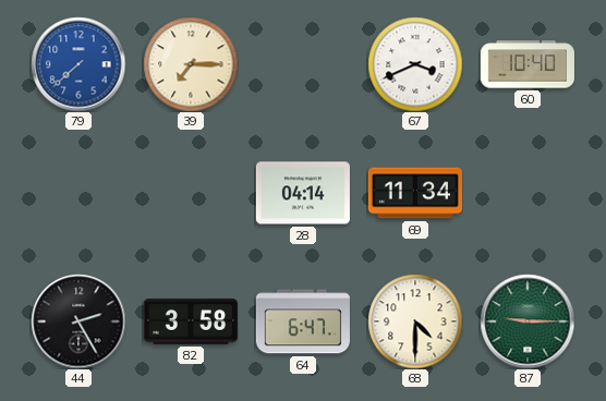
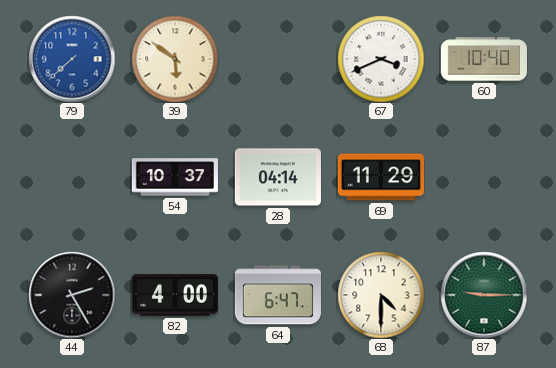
39: 7:15 -> 5:51
54: none -> 10:37
69: 11:34 -> 11:29
82: 3:58 -> 4:00
